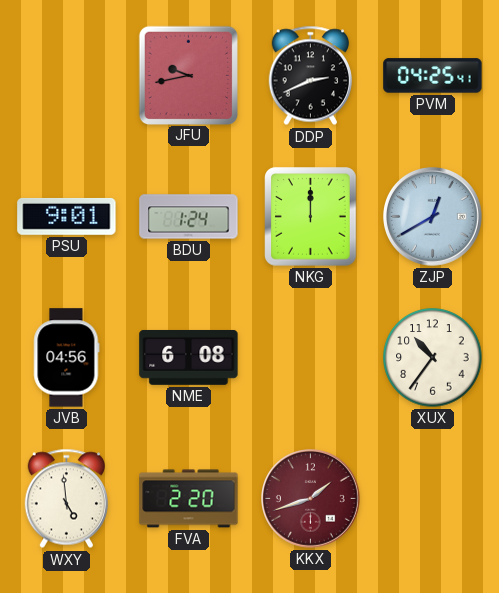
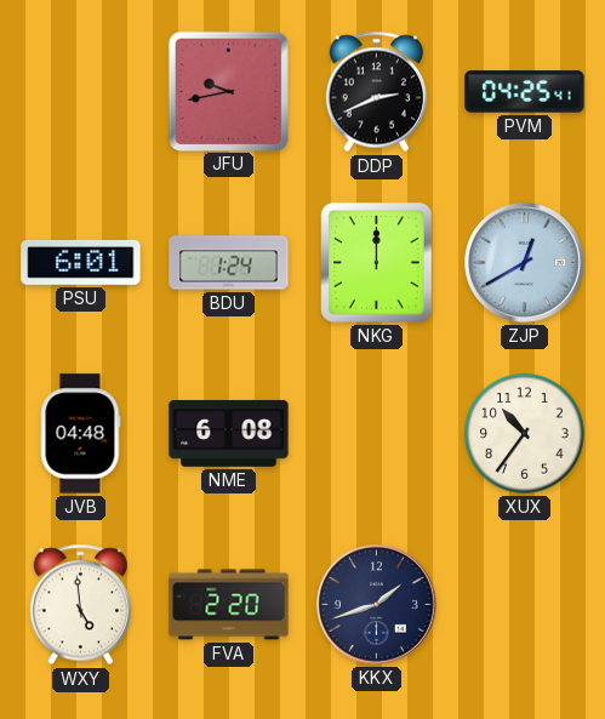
PSU: 9:01 -> 6:01
JVB: 04:56 -> 04:48
KKX dial: burgundy -> navy
